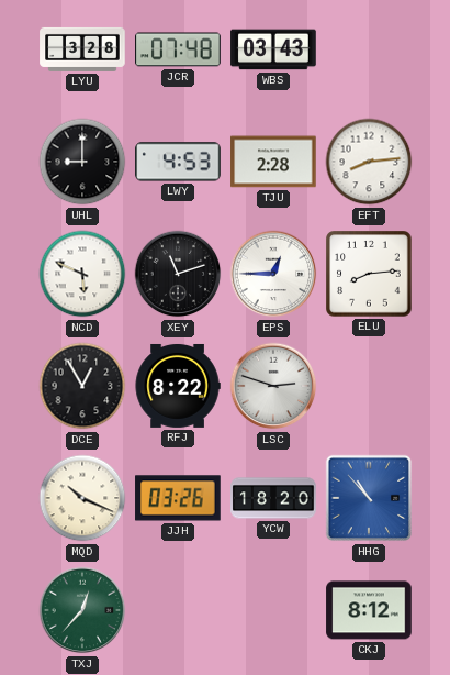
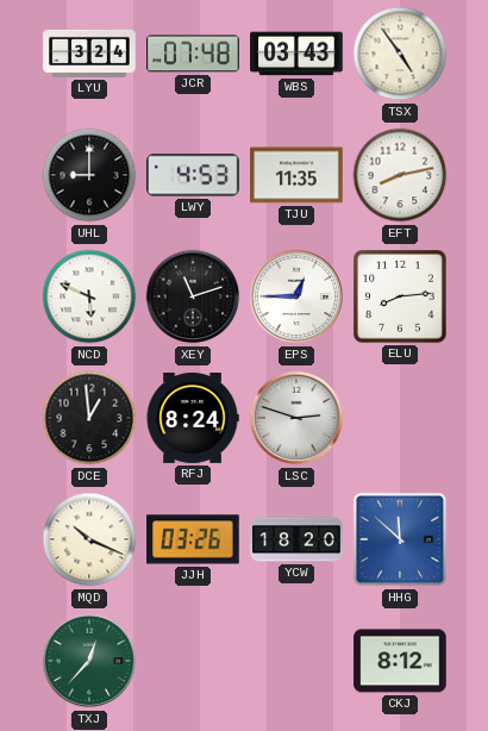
LYU: 3:28 -> 3:24
TSX: none -> 4:54
TJU: 2:28 -> 11:35
EFT: 8:14 -> 8:13
DCE: 12:55 -> 12:59
RFJ: 8:22 -> 8:24
HHG: 10:53 -> 11:52
